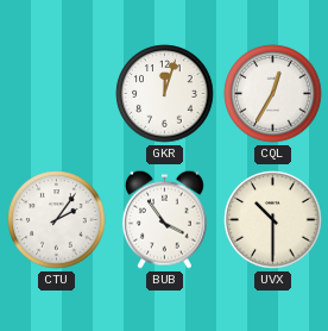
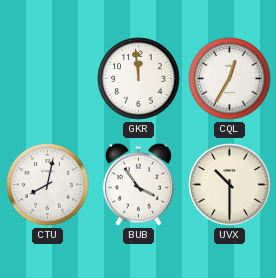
GKR: 12:03 -> 11:59
CTU: 2:06 -> 8:02
